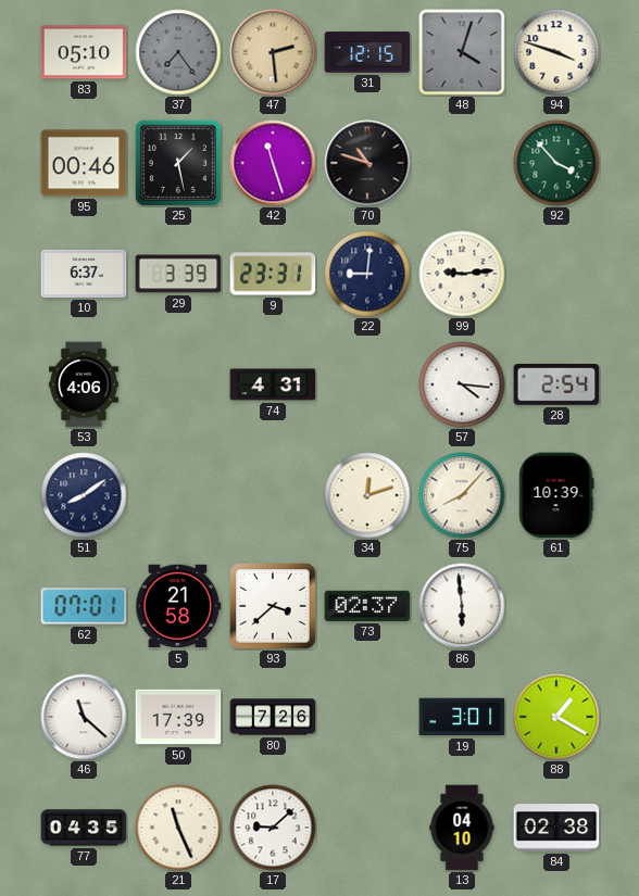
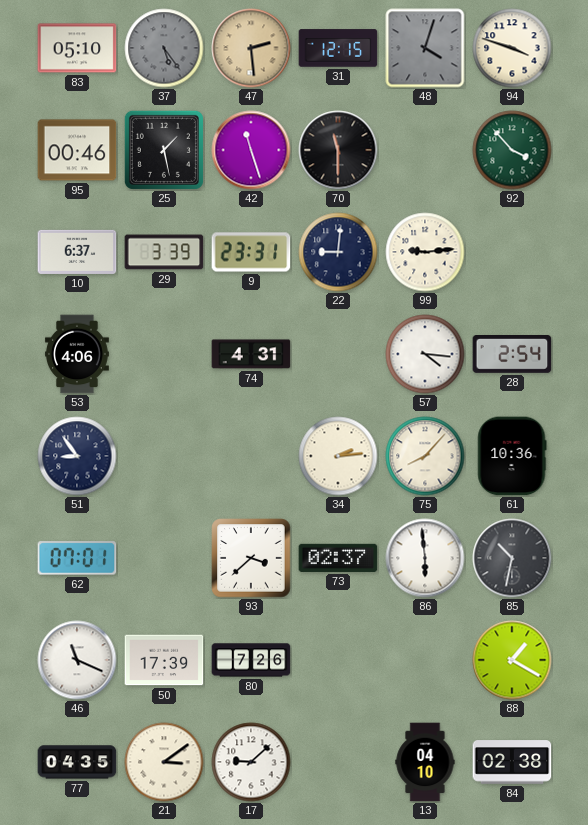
37: 7:24 -> 5:24
70: 10:48 -> 11:30
51: 8:09 -> 8:54
34: 12:12 -> 2:14
61: 10:39 -> 10:36
5: 21:58 -> none
85: none -> 10:32
46: 11:22 -> 11:19
19: 3:01 -> none
21: 11:26 -> 3:09
